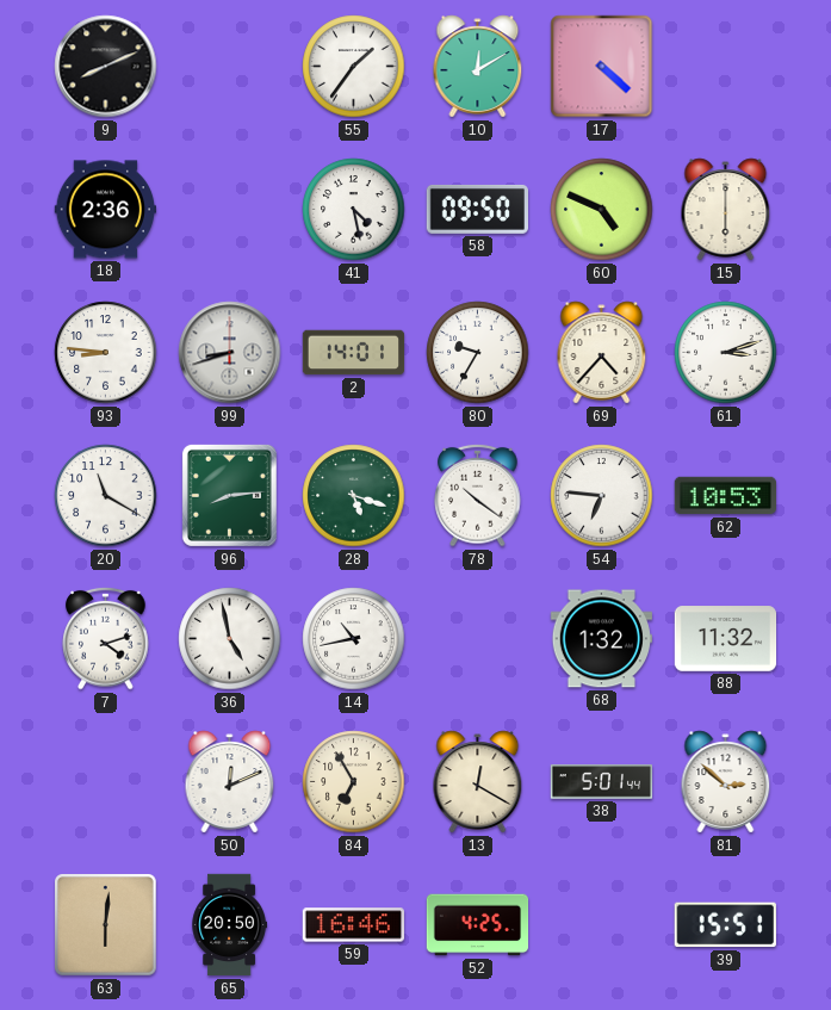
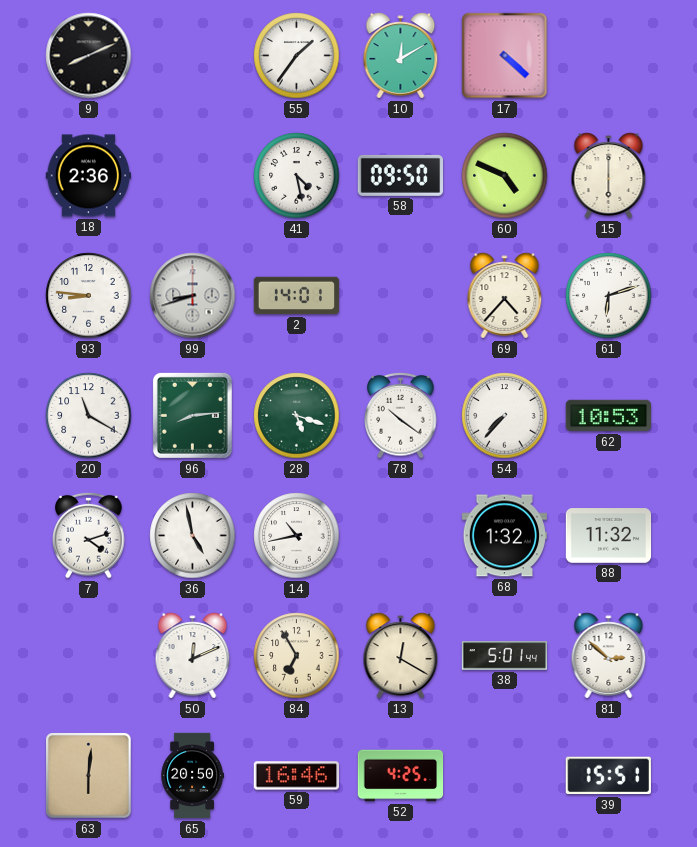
80: 9:35 -> none
61: 3:12 -> 6:12
54: 6:46 -> 7:37
